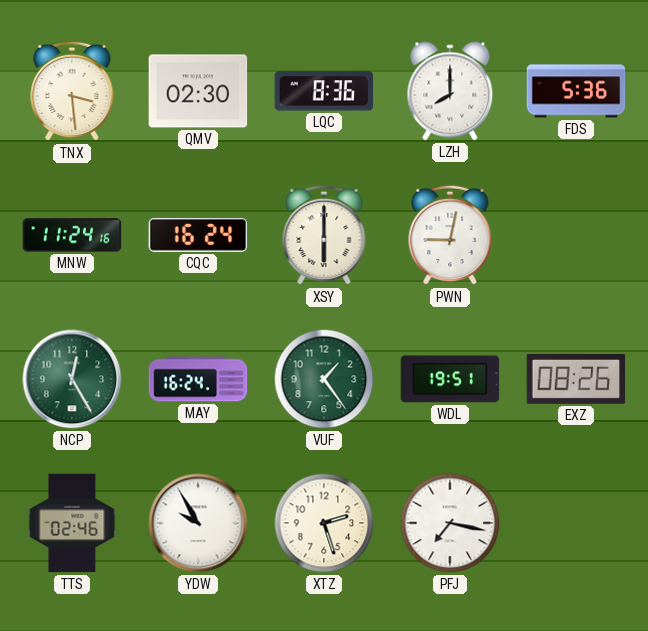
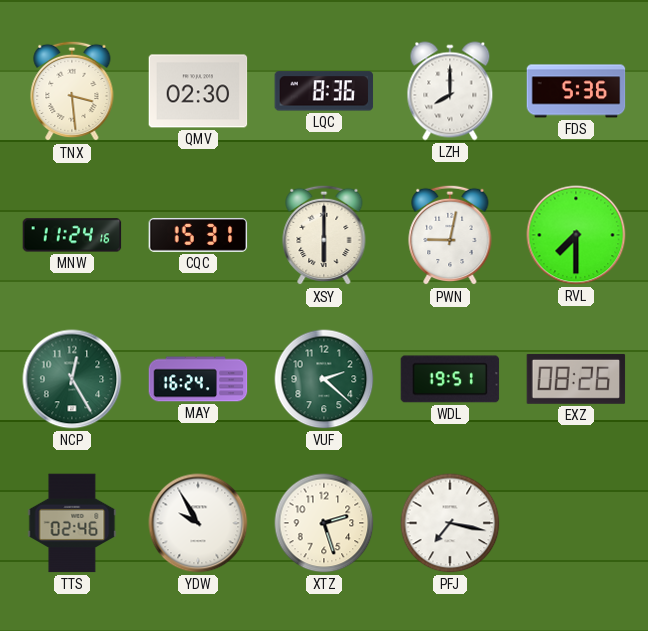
CQC: 16:24 -> 15:31
RVL: none -> 7:30
VUF: 1:24 -> 2:22
